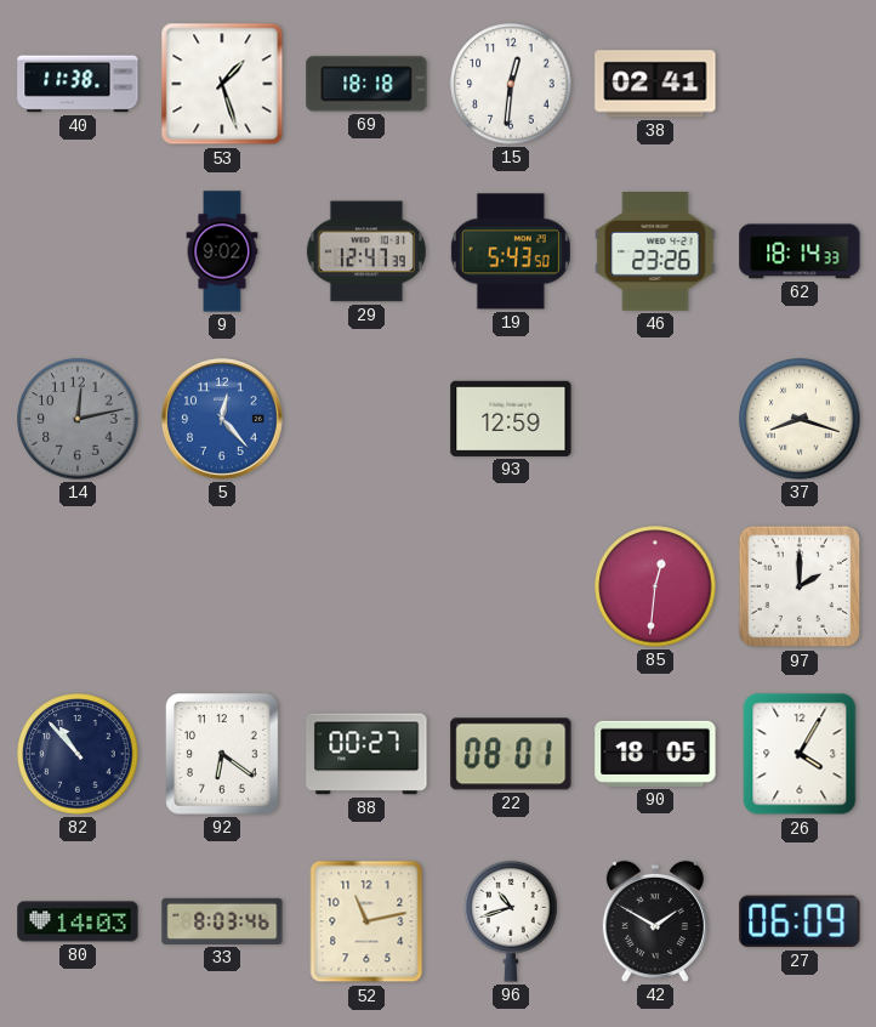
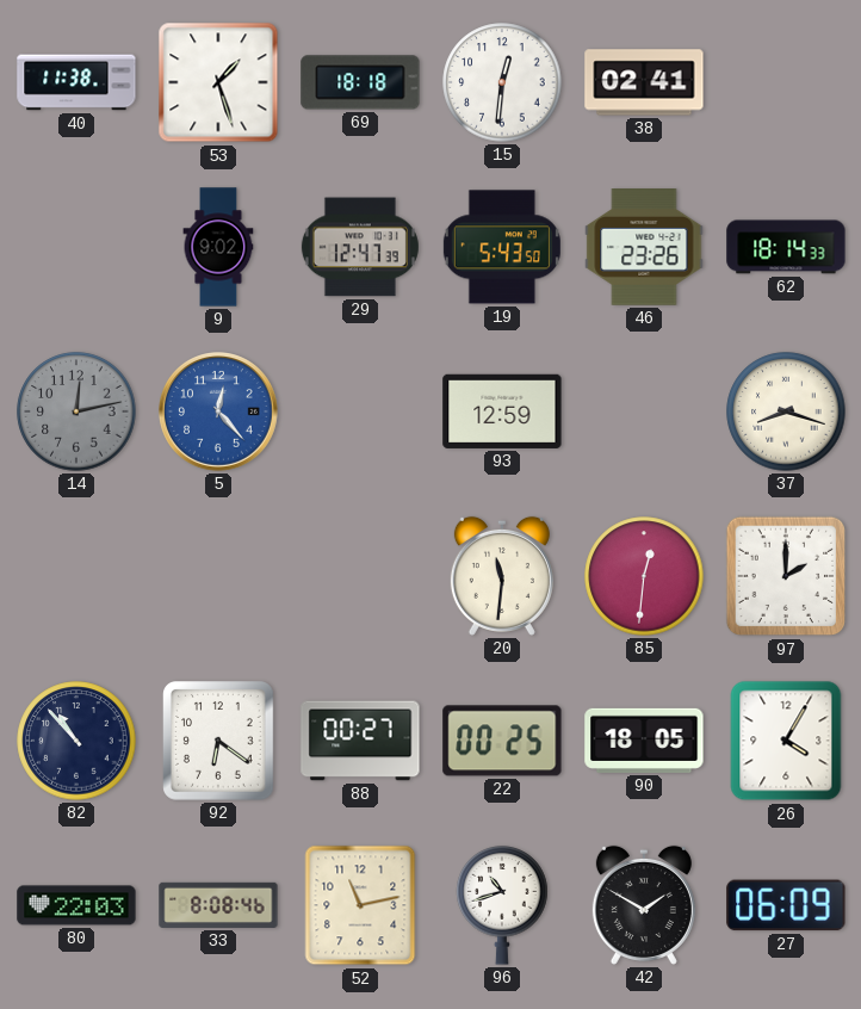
20: none -> 11:31
22: 08:01 -> 00:25
80: 14:03 -> 22:03
33: 8:03 -> 8:08
